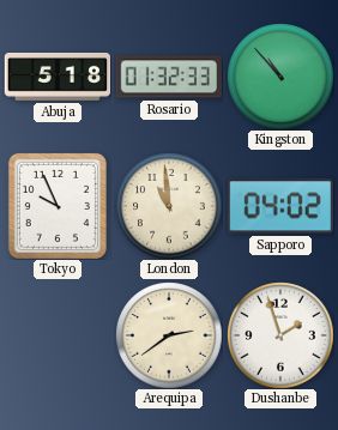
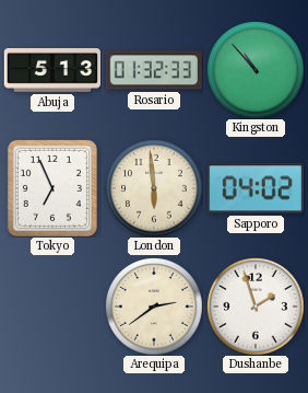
Abuja: 5:18 -> 5:13
Tokyo: 9:56 -> 6:56
London: 10:59 -> 5:59
